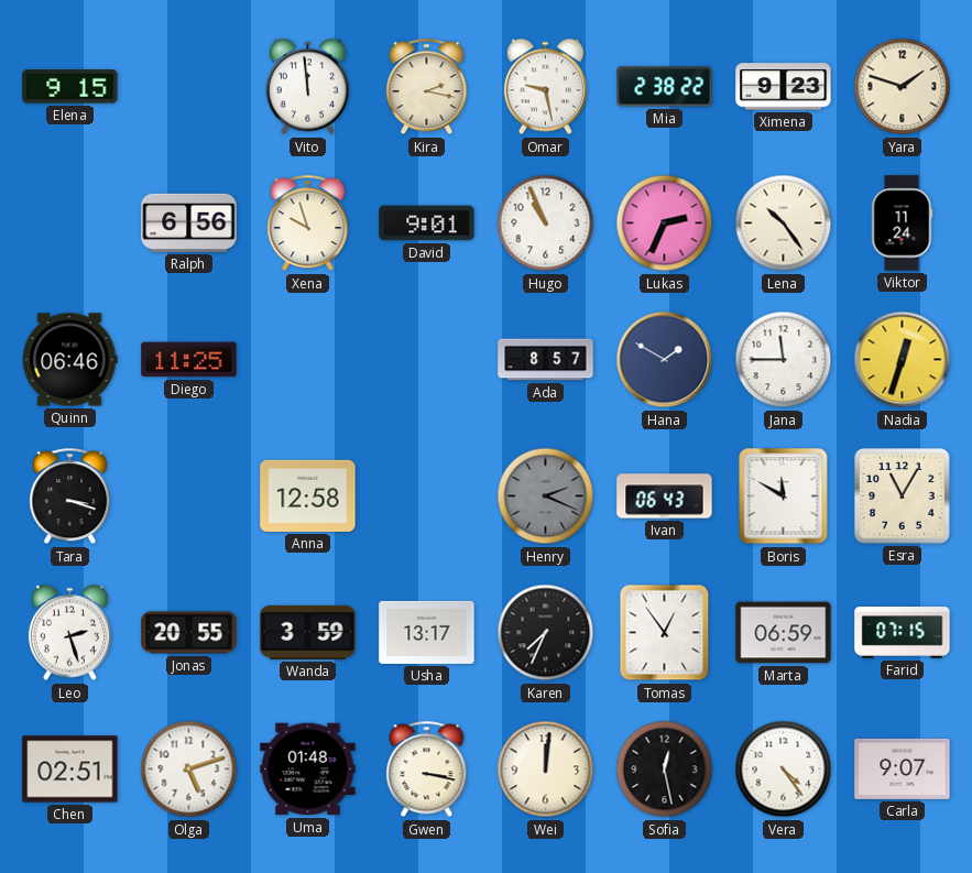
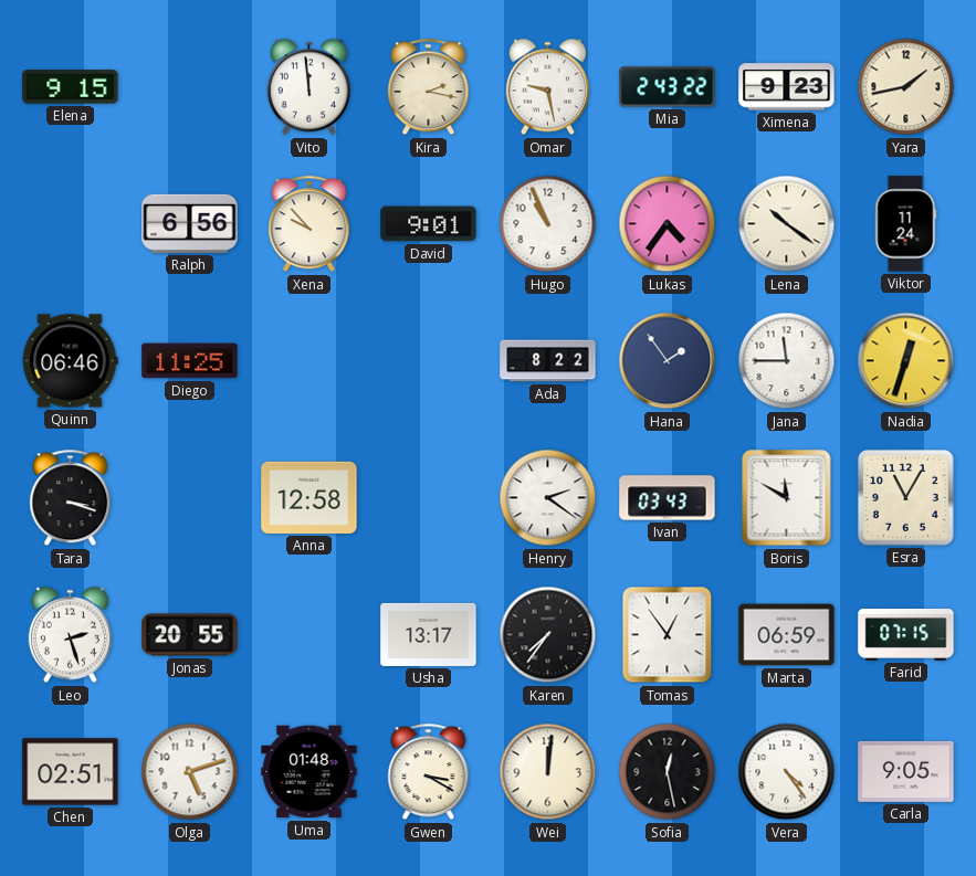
Mia: 2:38 -> 2:43
Yara: 1:48 -> 1:43
Xena: 9:57 -> 9:53
Lukas: 2:34 -> 4:36
Lena: 10:24 -> 10:21
Ada: 8:57 -> 8:22
Hana: 1:50 -> 1:54
Henry: 2:19 -> 2:21
Henry dial: grey -> white
Ivan: 06:43 -> 03:43
Wanda: 3:59 -> none
Karen: 7:34 -> 7:36
Gwen: 3:17 -> 3:20
Carla: 9:07 -> 9:05
